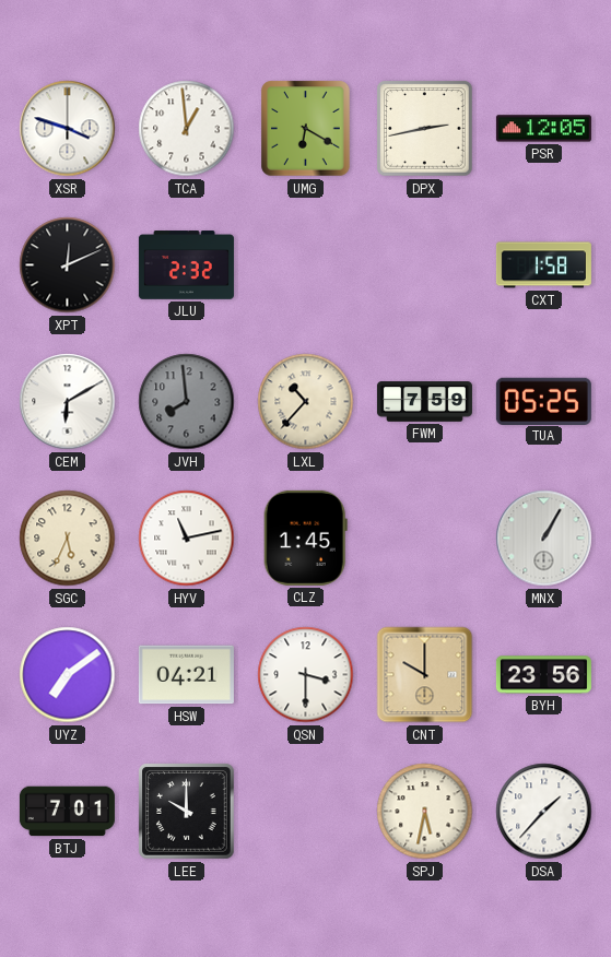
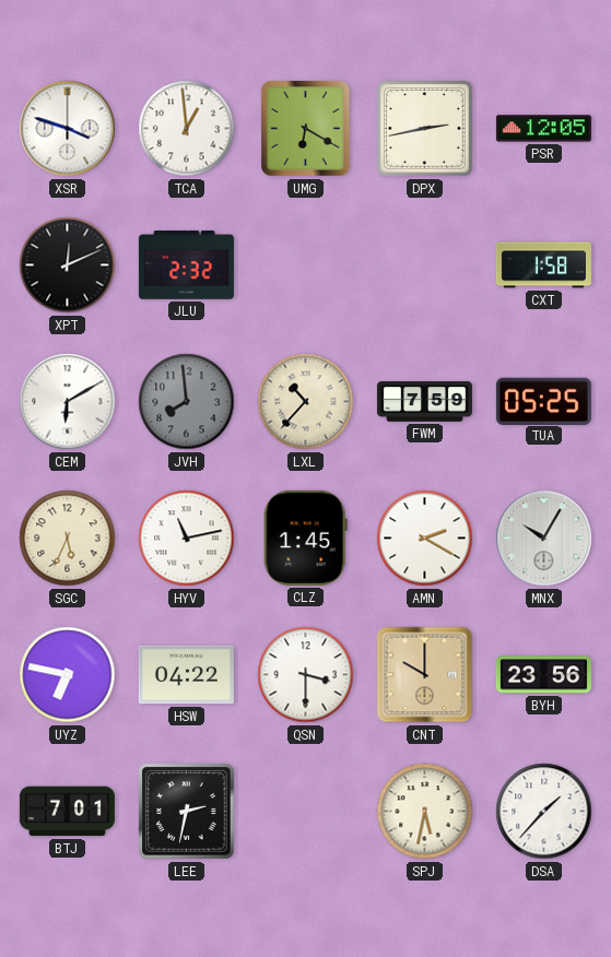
AMN: none -> 2:20
MNX: 1:05 -> 10:05
UYZ: 7:09 -> 6:47
HSW: 04:21 -> 04:22
LEE: 10:00 -> 2:32
